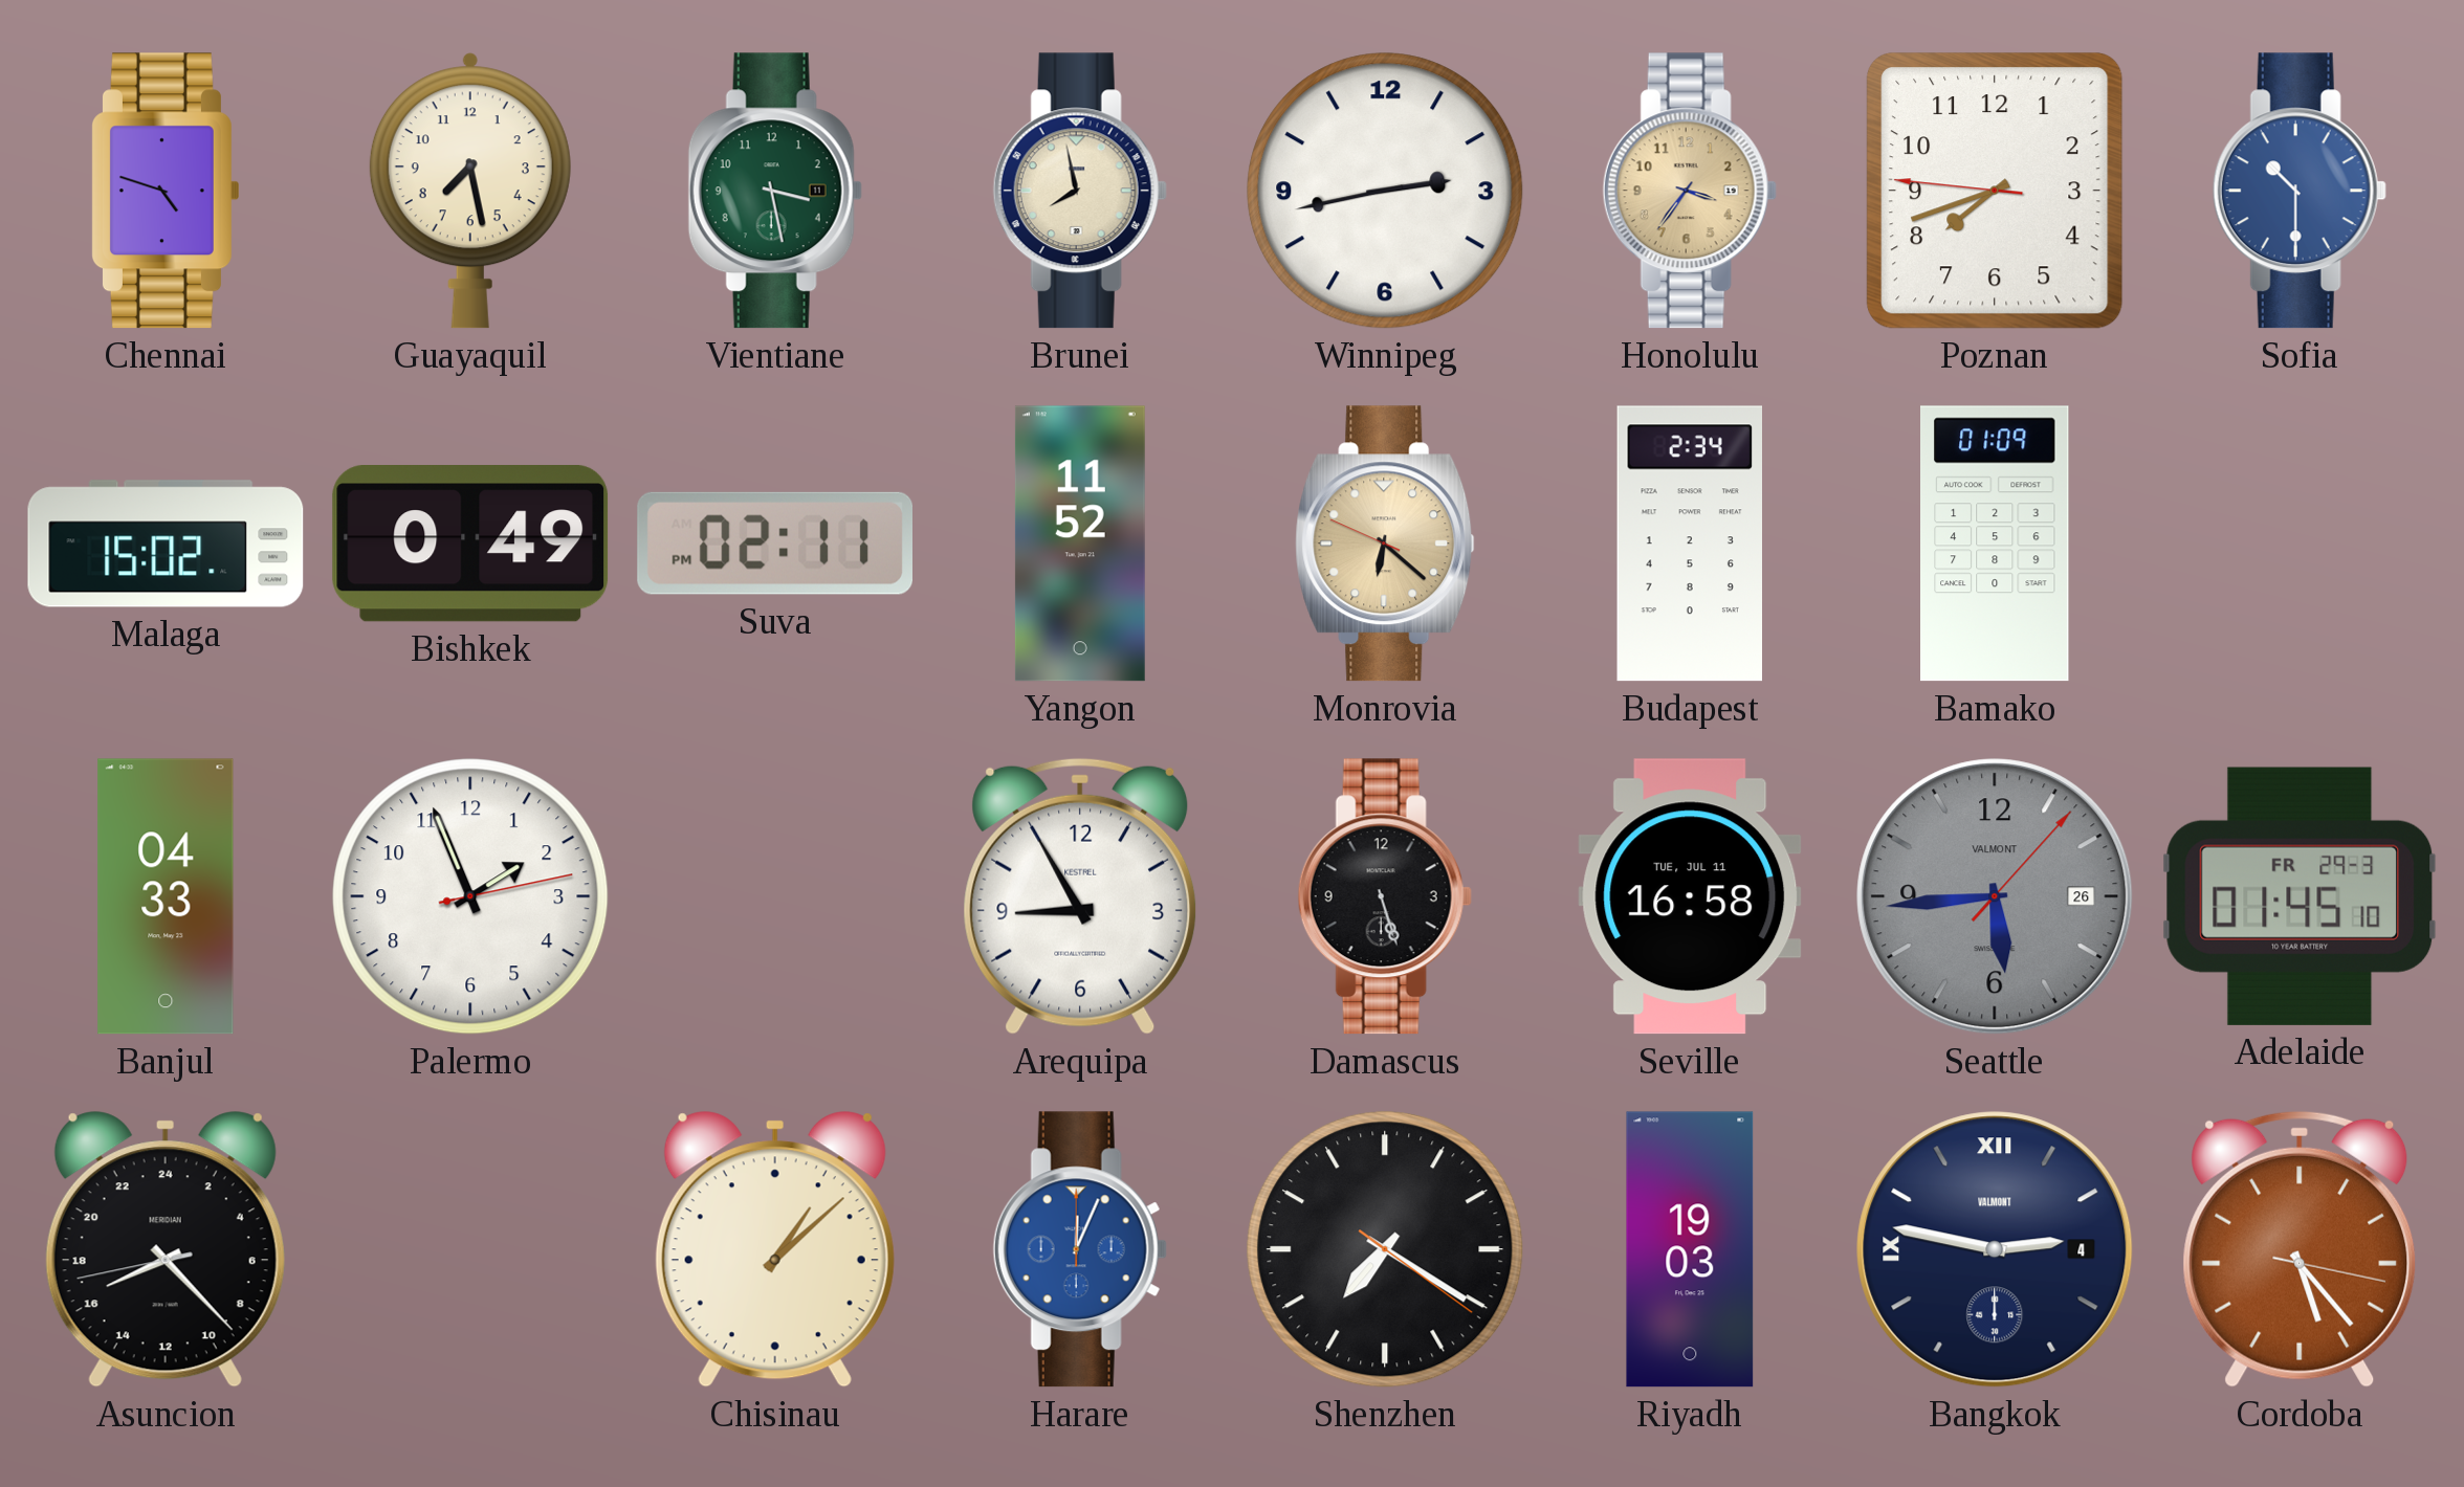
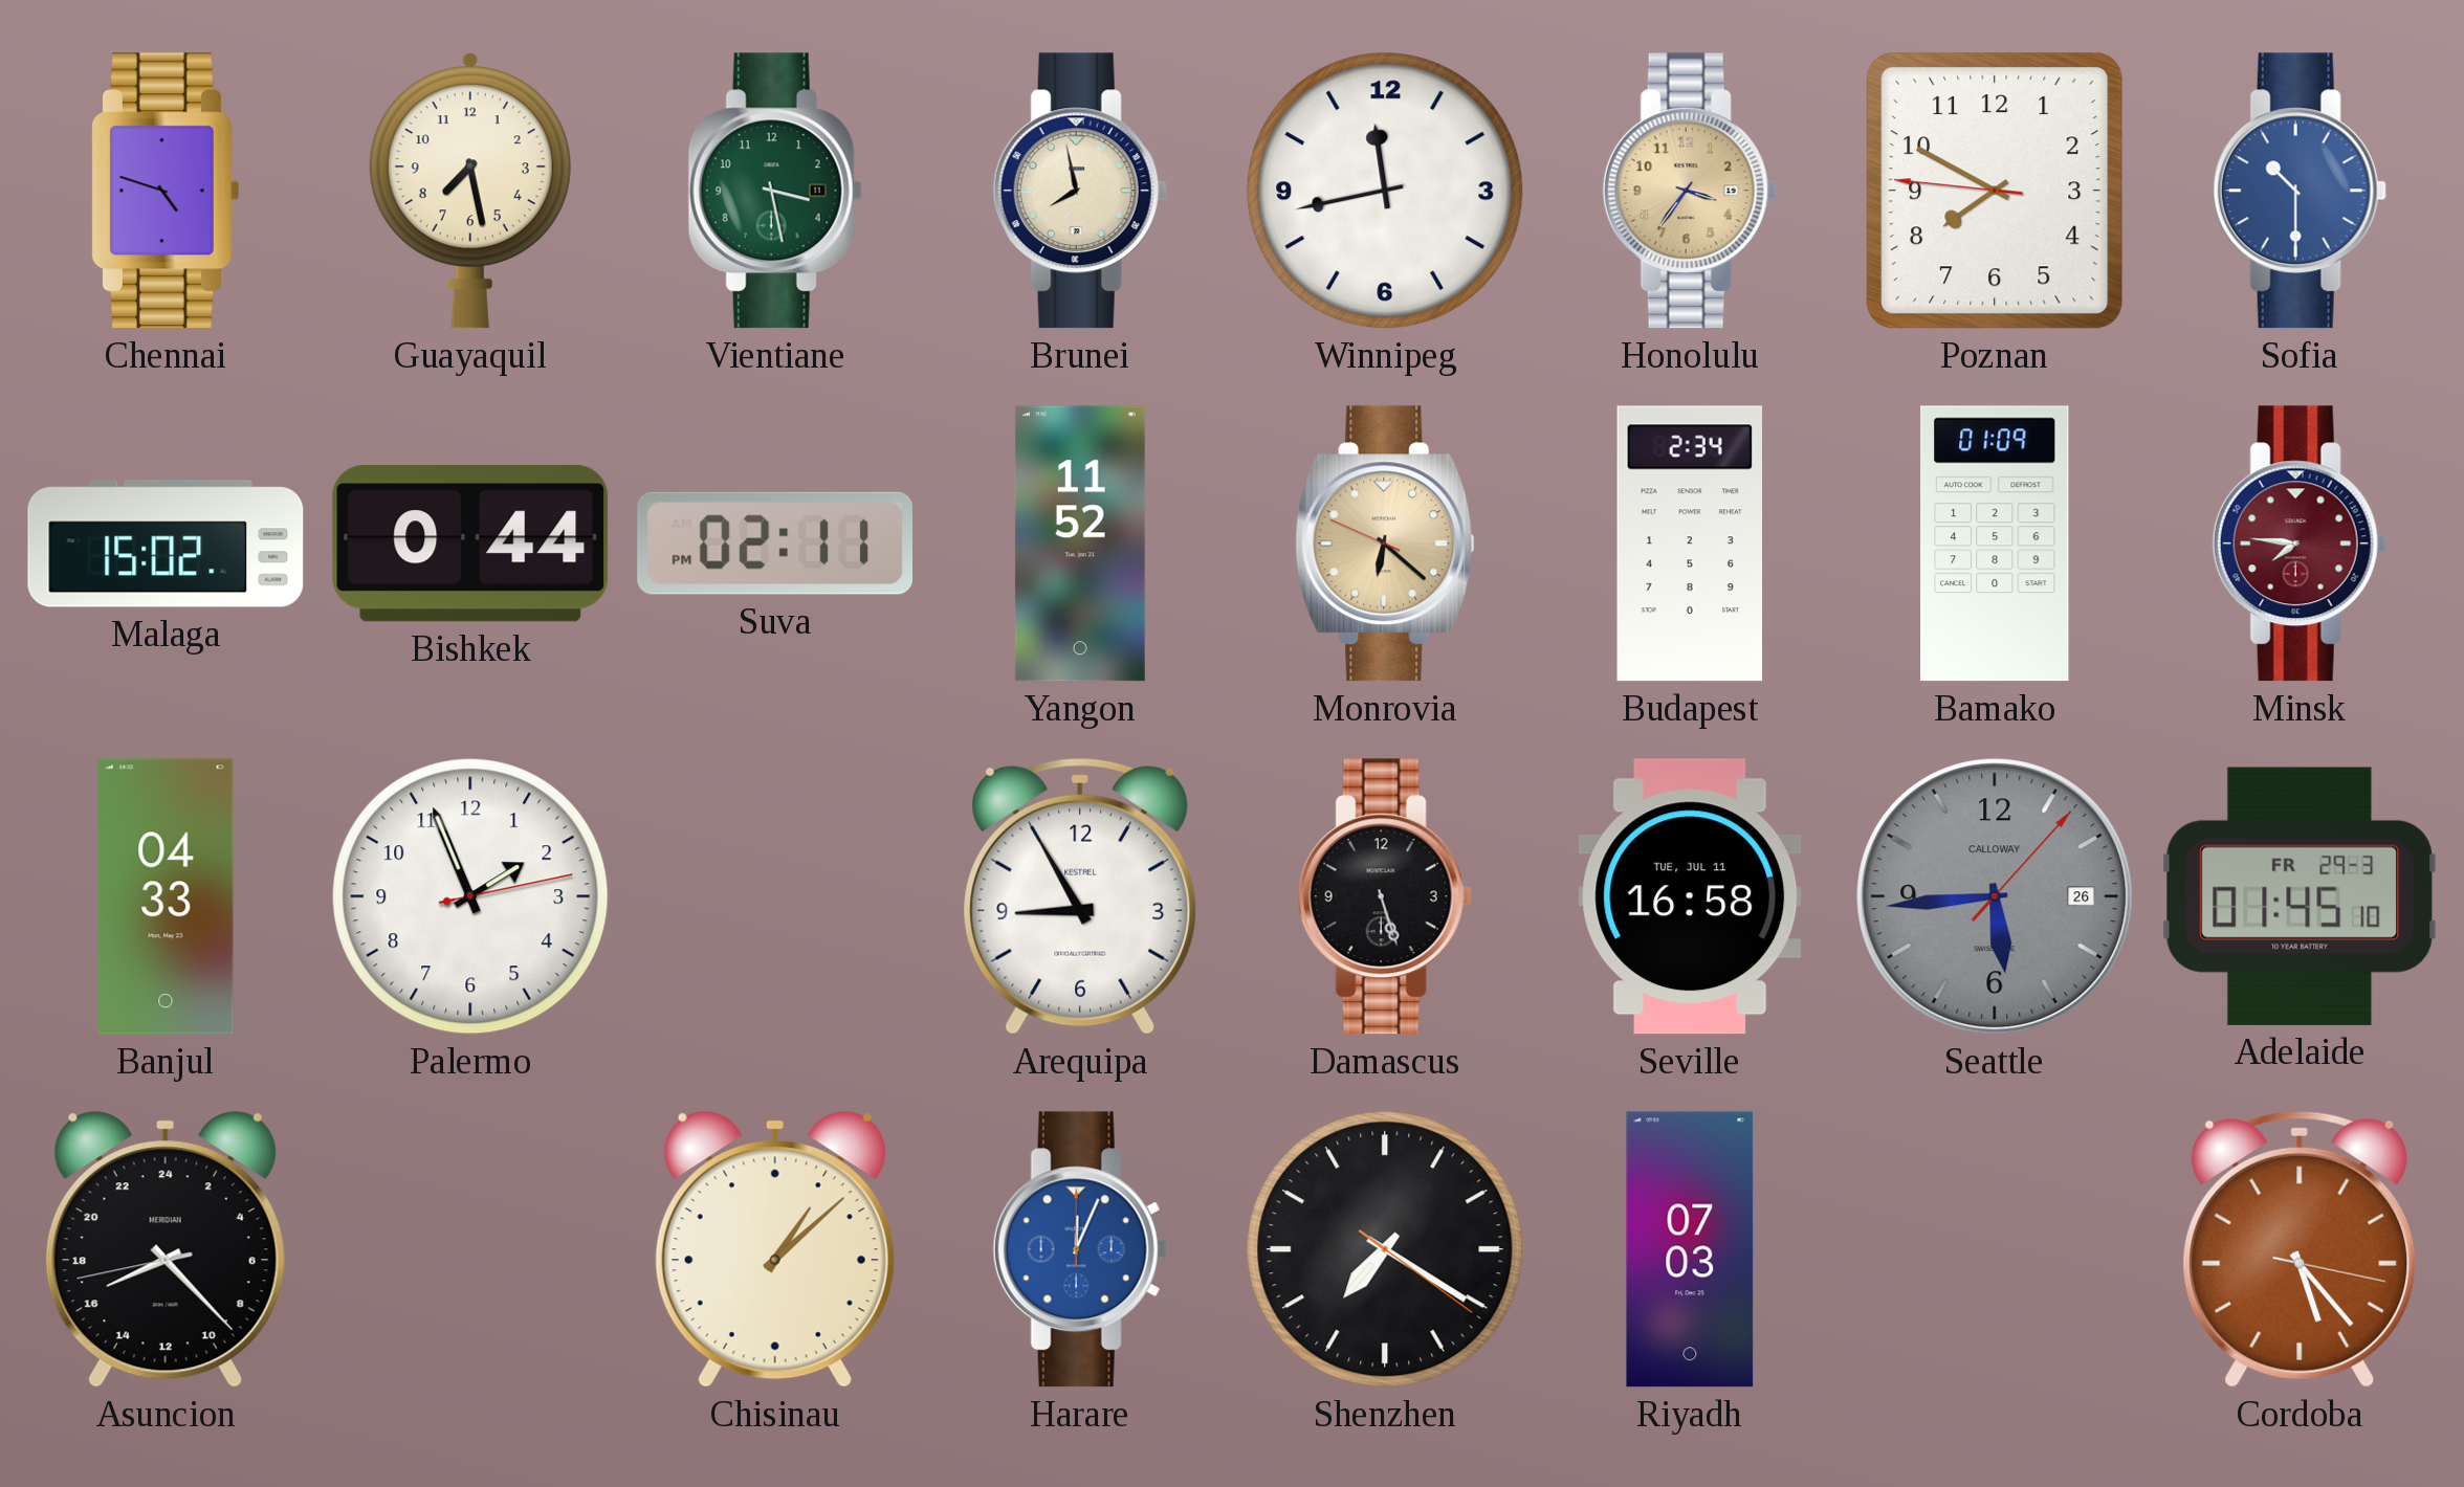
Winnipeg: 2:43 -> 11:43
Poznan: 7:41 -> 7:49
Bishkek: 0:49 -> 0:44
Minsk: none -> 7:46
Seattle brand: VALMONT -> CALLOWAY
Riyadh: 19:03 -> 07:03
Bangkok: 2:47 -> none
